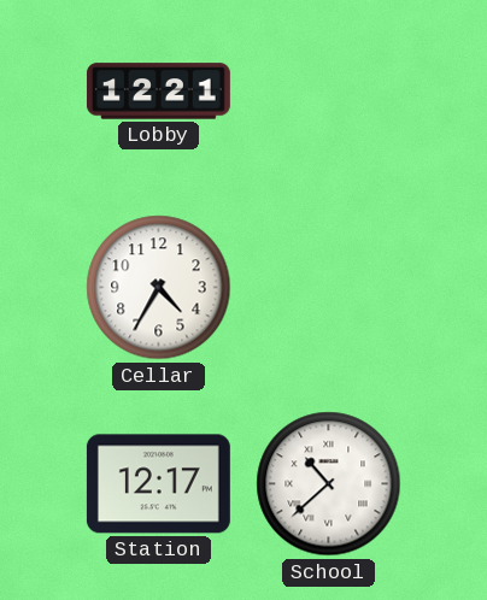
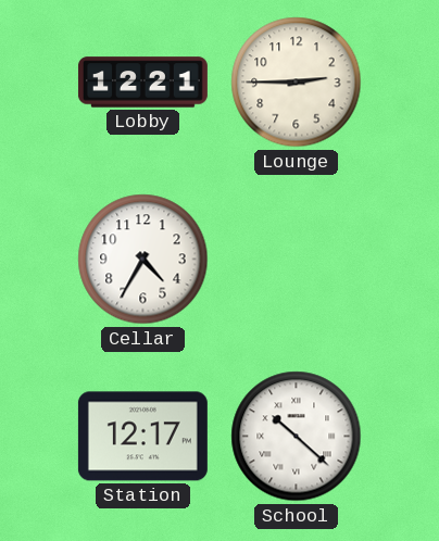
Lounge: none -> 2:45
School: 10:38 -> 10:22
